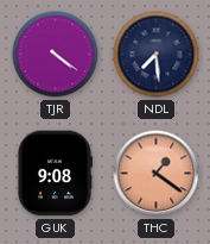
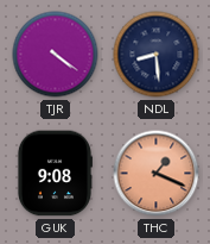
NDL: 7:29 -> 8:29
THC: 1:21 -> 1:19
